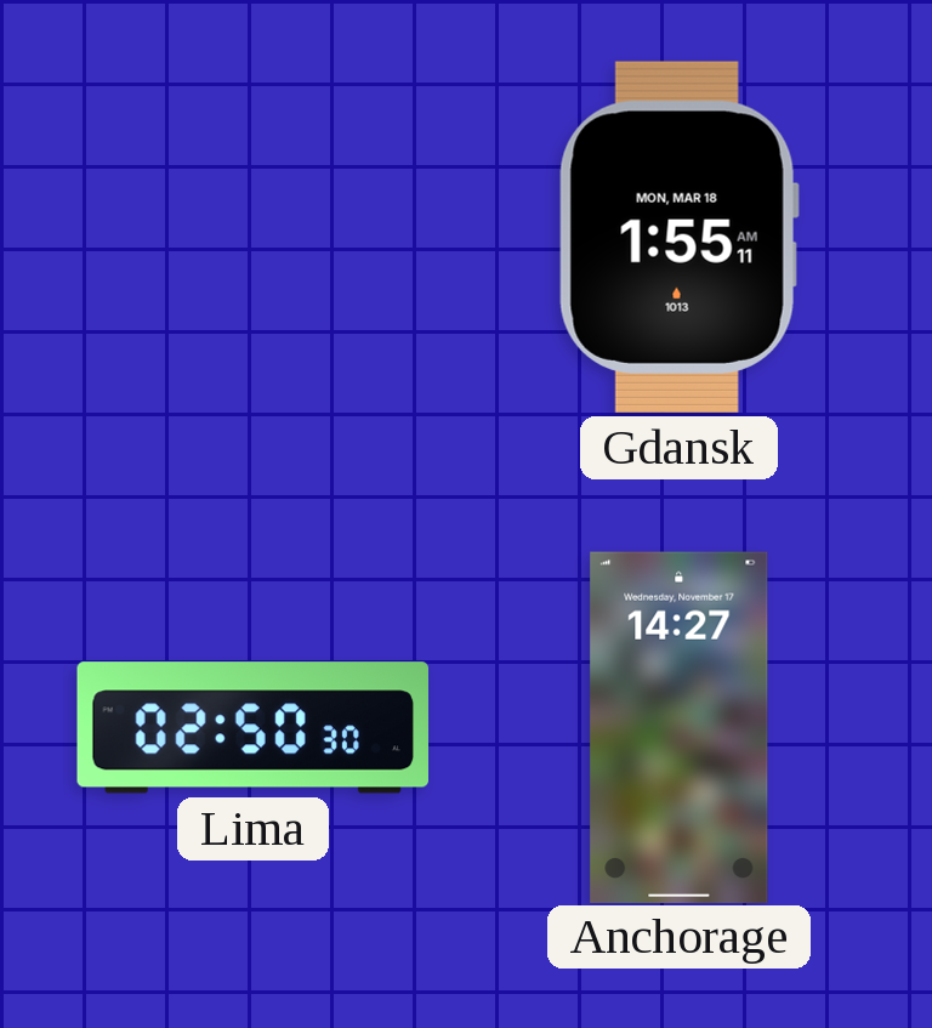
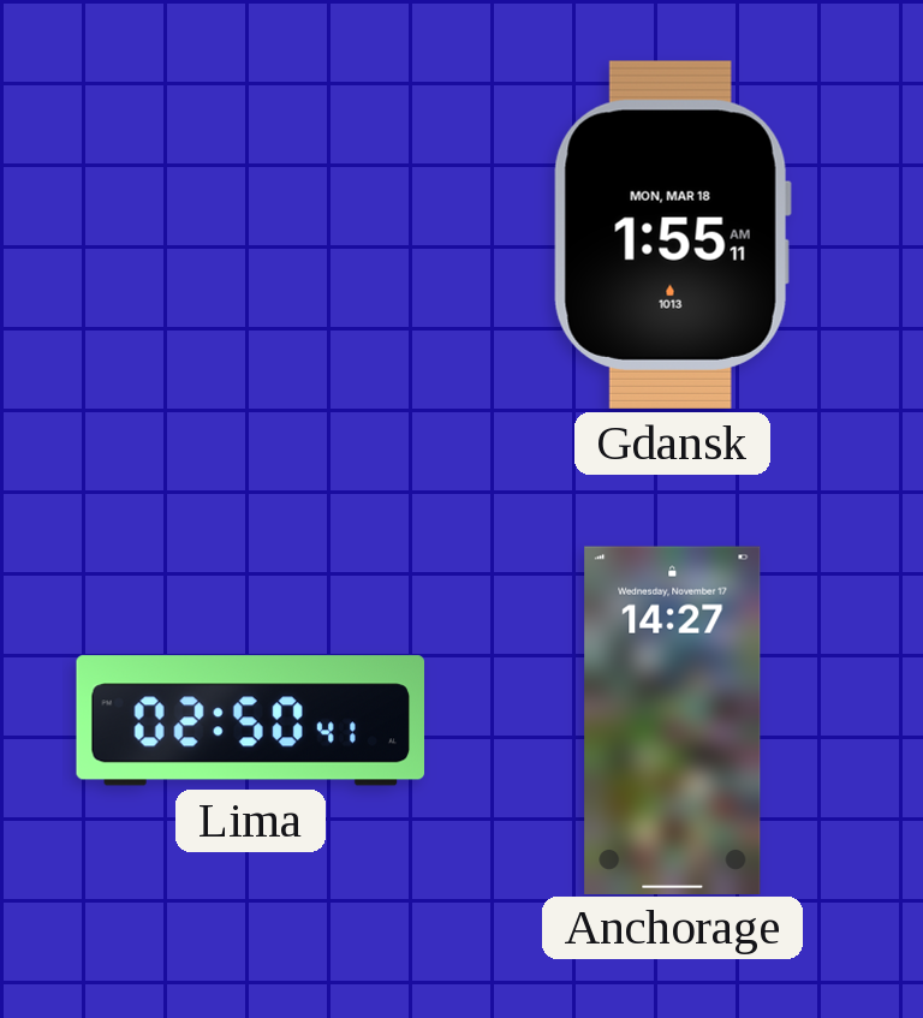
Lima: 02:50:30 -> 02:50:41
